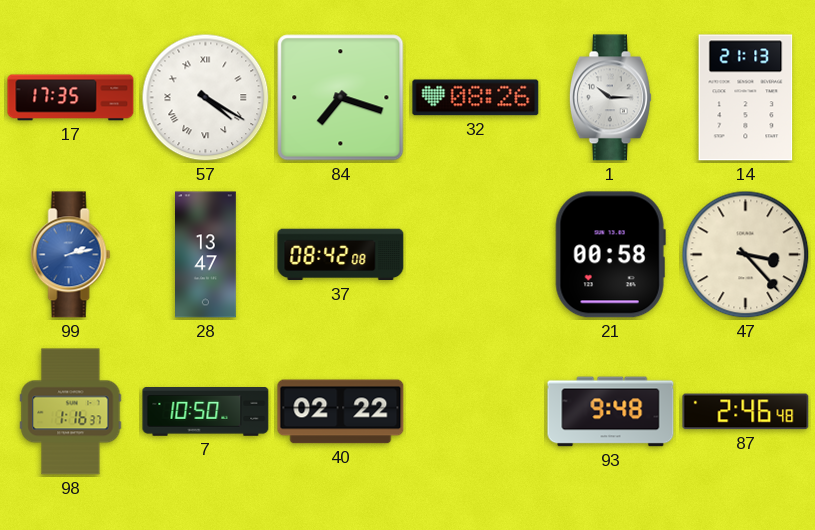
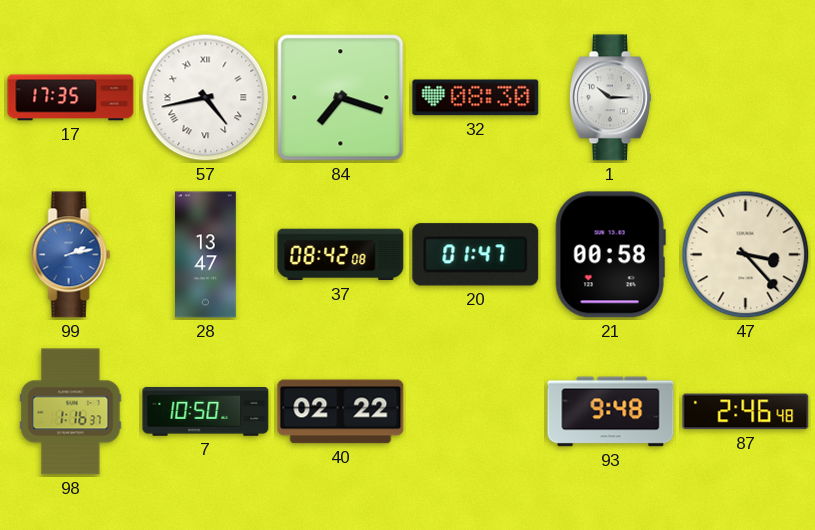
57: 4:20 -> 4:43
32: 08:26 -> 08:30
14: 21:13 -> none
20: none -> 01:47
